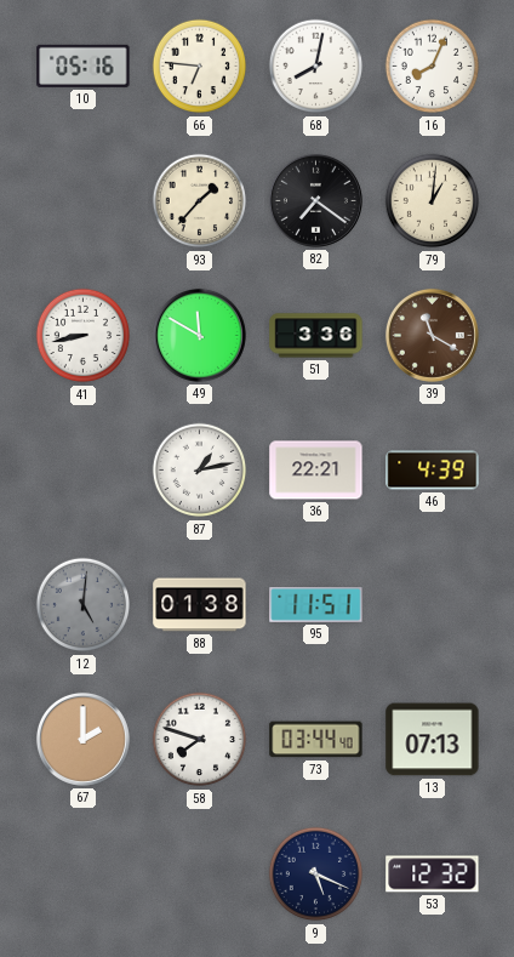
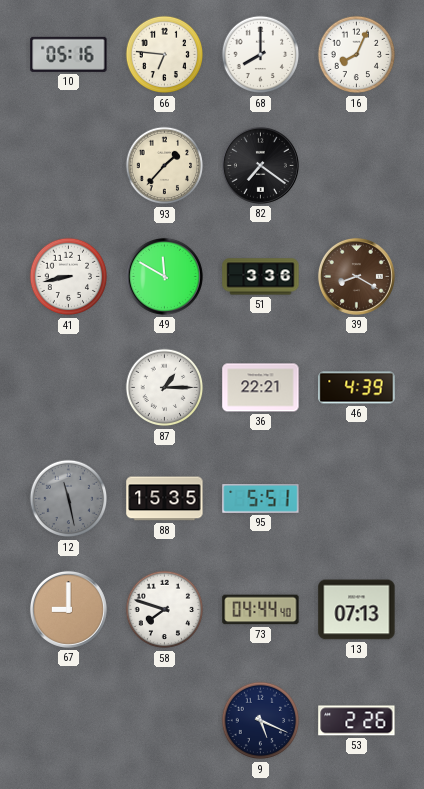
68: 8:02 -> 8:00
79: 1:01 -> none
39: 11:20 -> 8:20
87: 1:13 -> 1:15
12: 5:01 -> 11:28
88: 01:38 -> 15:35
95: 11:51 -> 5:51
67: 2:00 -> 9:00
73: 03:44 -> 04:44
53: 12:32 -> 2:26
